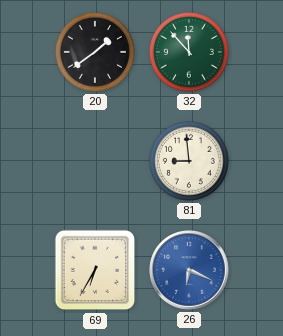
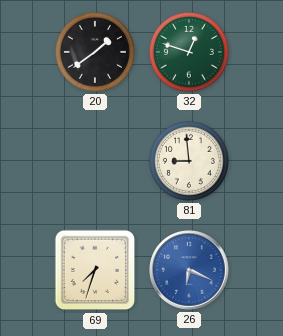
32: 11:53 -> 12:48
69: 6:35 -> 7:33
